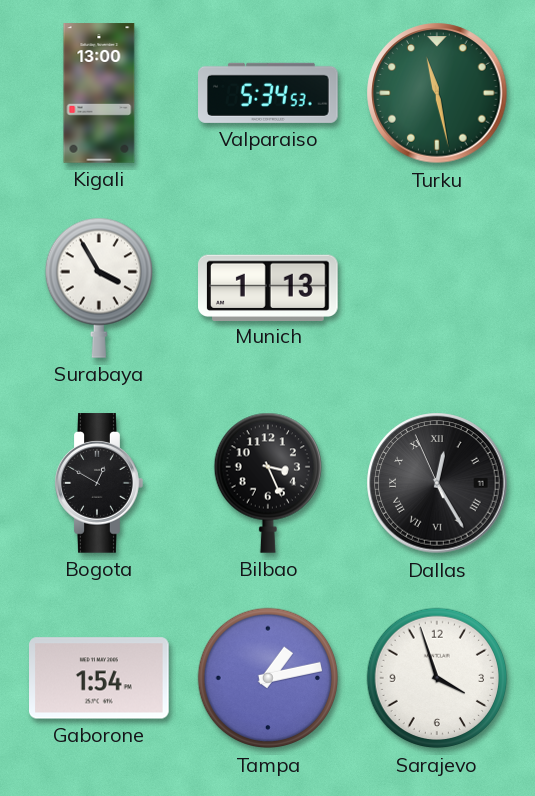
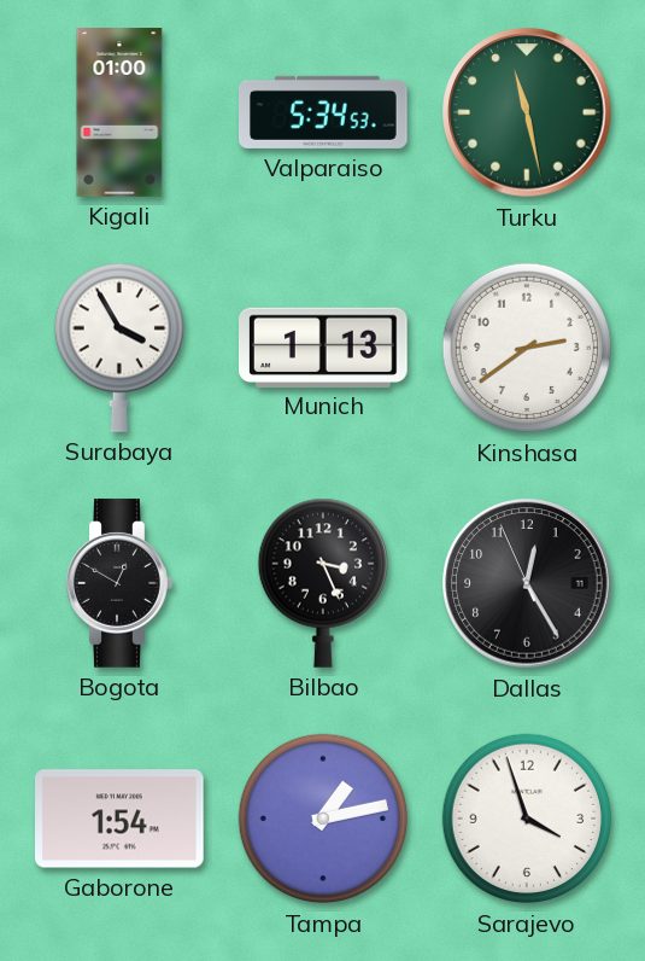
Kigali: 13:00 -> 01:00
Kinshasa: none -> 2:39
Dallas numerals: Roman -> Arabic
